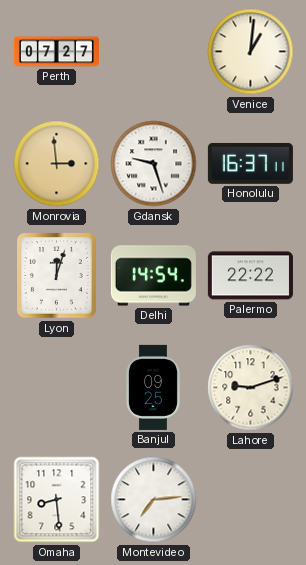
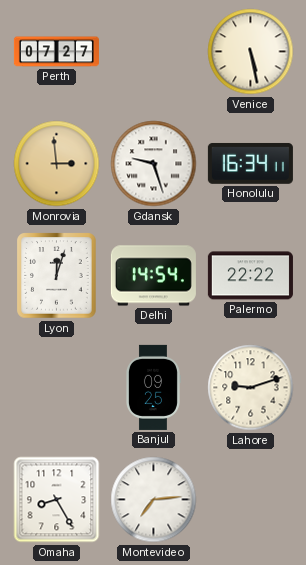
Venice: 1:01 -> 5:28
Honolulu: 16:37 -> 16:34
Omaha: 8:29 -> 8:25
